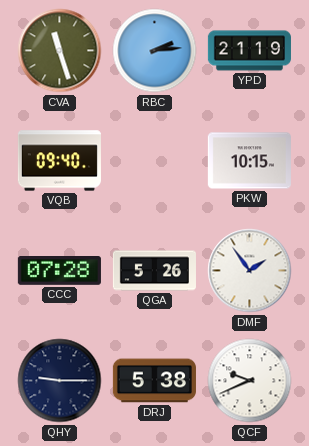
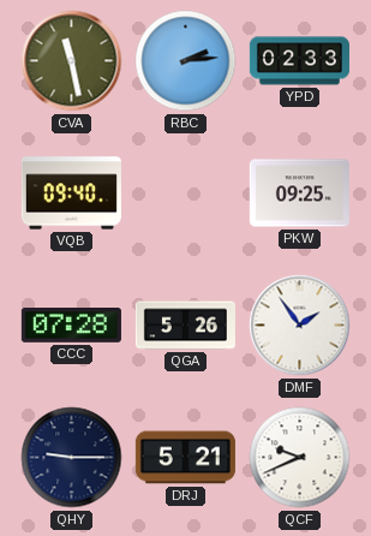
CVA: 11:27 -> 11:28
YPD: 21:19 -> 02:33
PKW: 10:15 -> 09:25
DRJ: 5:38 -> 5:21
